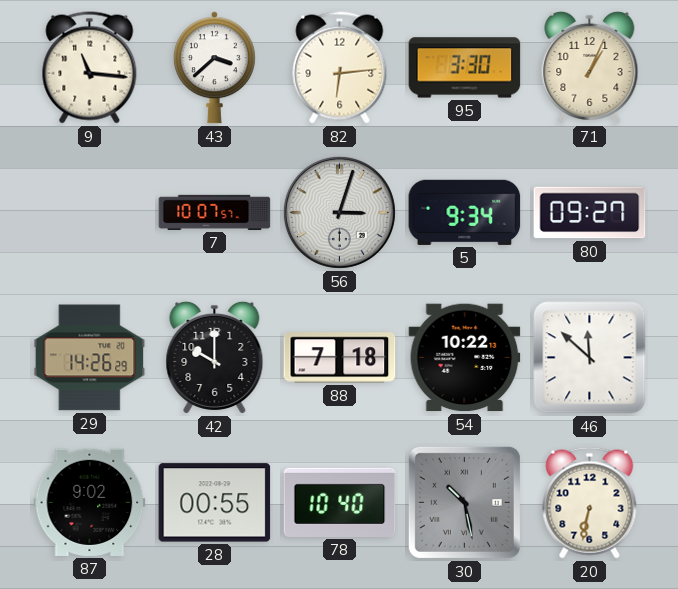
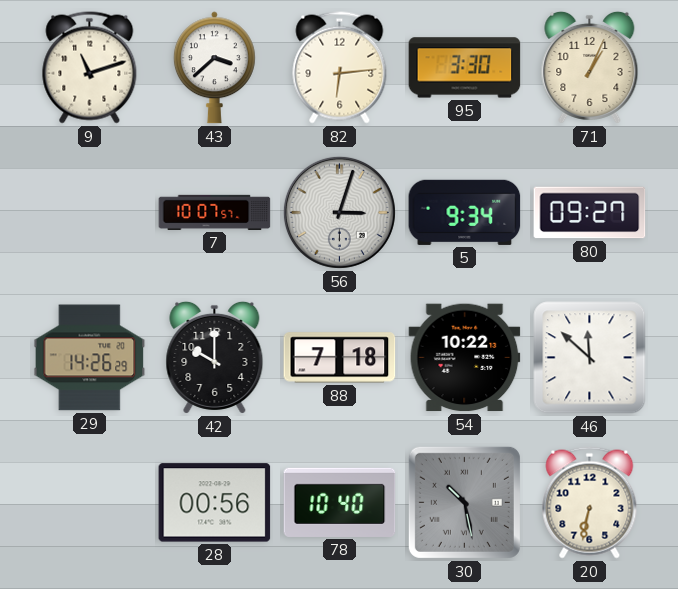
9: 11:16 -> 11:12
87: 9:02 -> none
28: 00:55 -> 00:56
